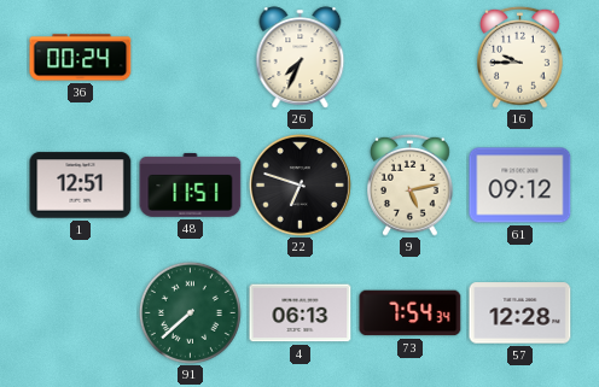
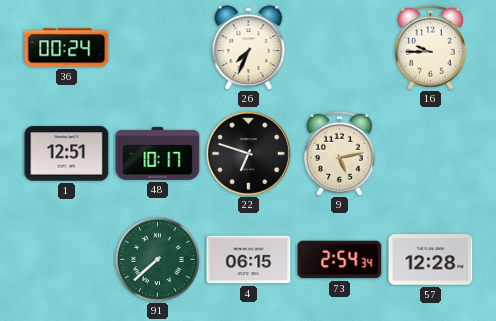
48: 11:51 -> 10:17
61: 09:12 -> none
4: 06:13 -> 06:15
73: 7:54 -> 2:54
